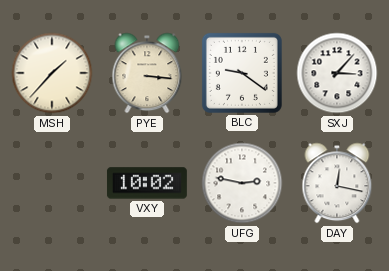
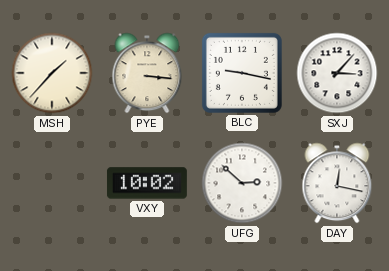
BLC: 9:21 -> 9:17
UFG: 2:47 -> 2:52
